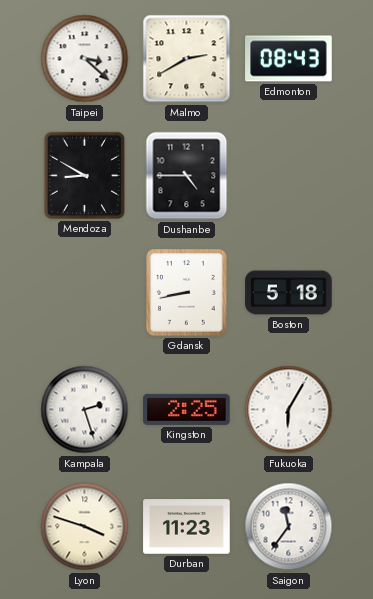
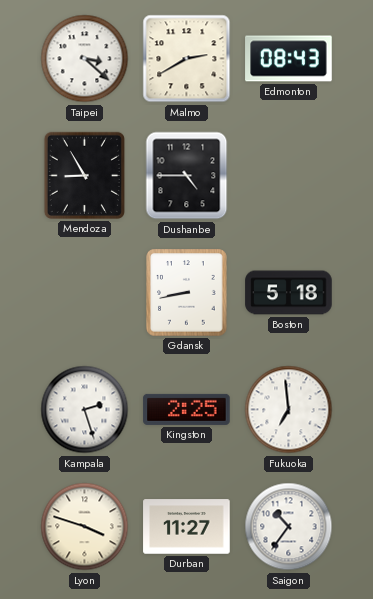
Mendoza: 8:50 -> 8:55
Fukuoka: 6:05 -> 6:59
Durban: 11:23 -> 11:27
Saigon: 11:36 -> 10:36
